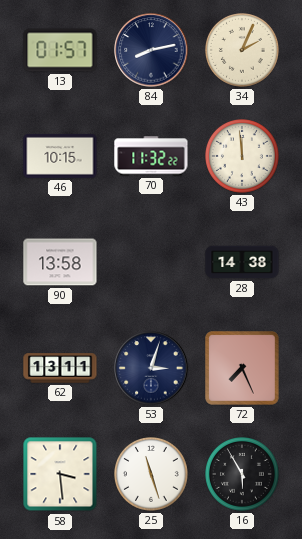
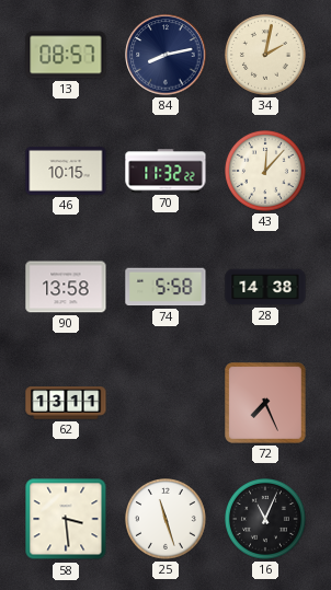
13: 01:57 -> 08:57
34: 2:04 -> 2:02
43: 11:59 -> 12:07
74: none -> 5:58
53: 3:03 -> none
16: 5:55 -> 11:04
